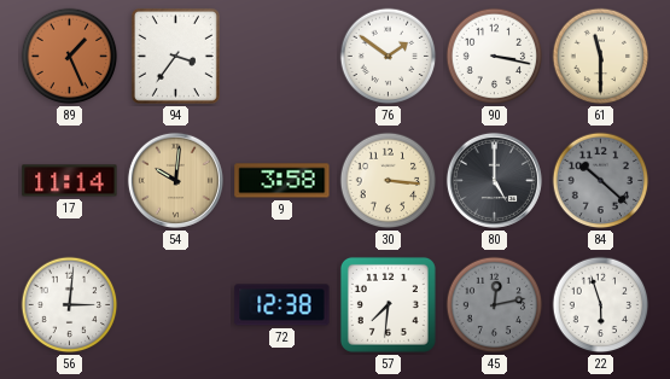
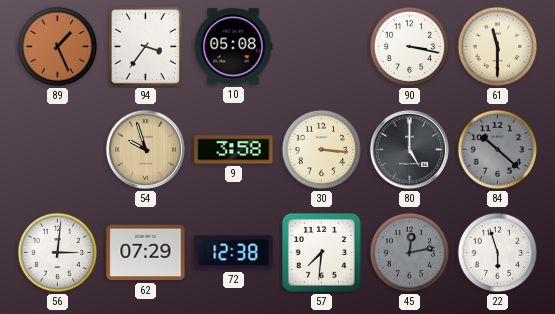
10: none -> 05:08
76: 1:51 -> none
17: 11:14 -> none
54: 10:01 -> 9:57
62: none -> 07:29
